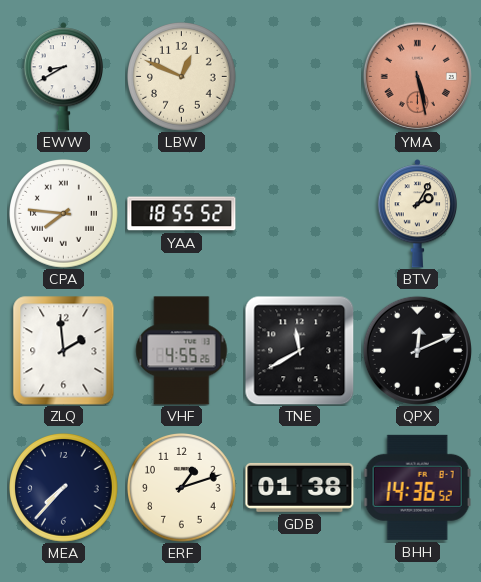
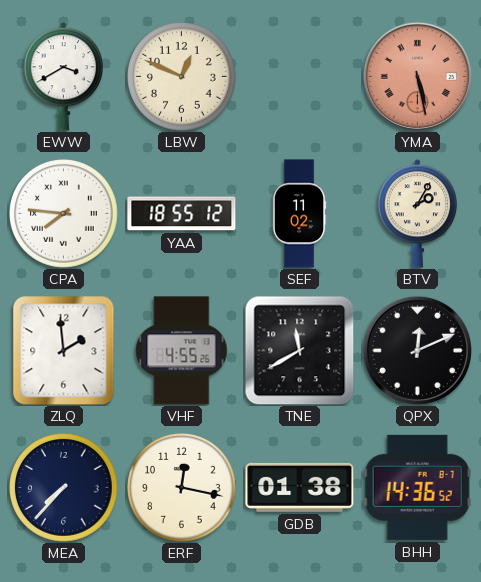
EWW: 8:40 -> 3:40
YAA: 18:55:52 -> 18:55:12
SEF: none -> 11:02
ERF: 1:12 -> 12:17
